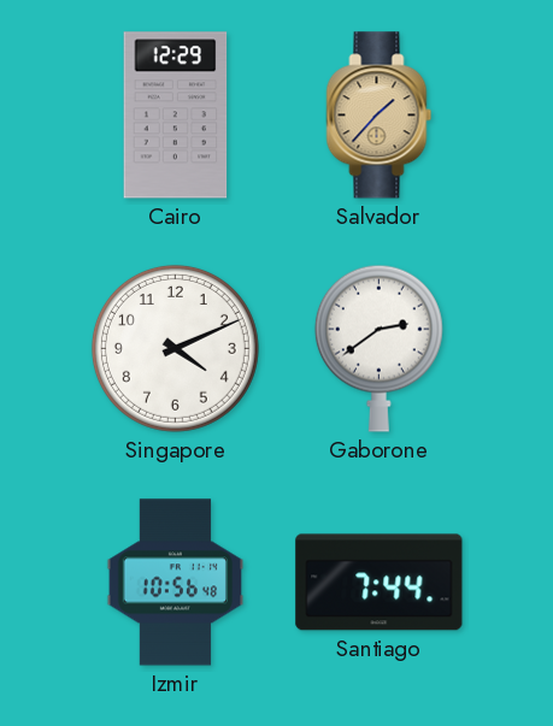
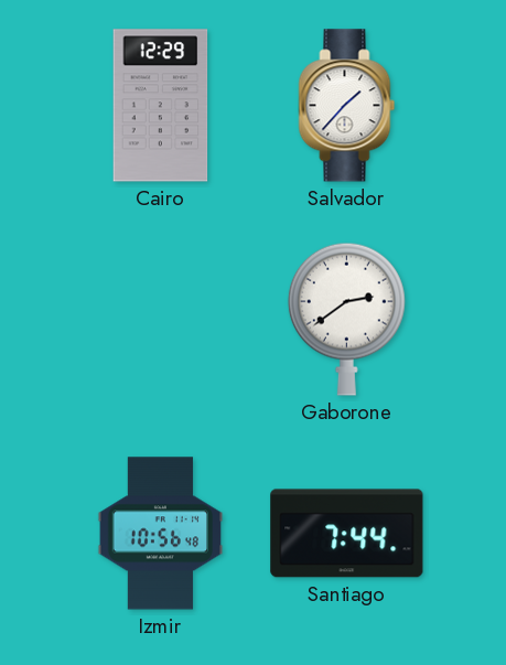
Salvador dial: champagne -> white
Singapore: 4:11 -> none
